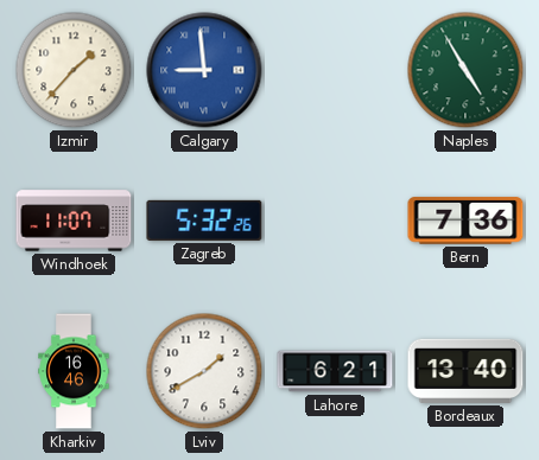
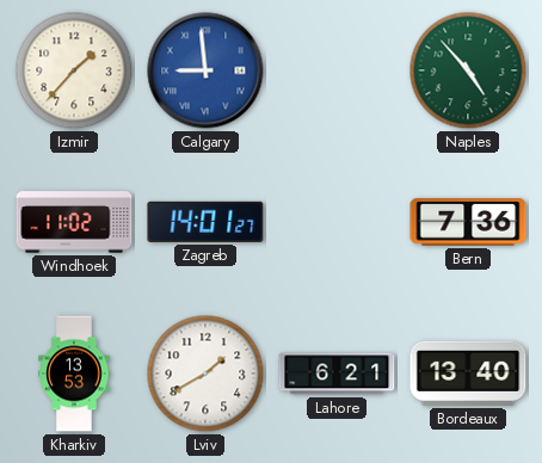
Naples: 4:55 -> 4:53
Windhoek: 11:07 -> 11:02
Zagreb: 5:32 -> 14:01
Kharkiv: 16:46 -> 13:53
